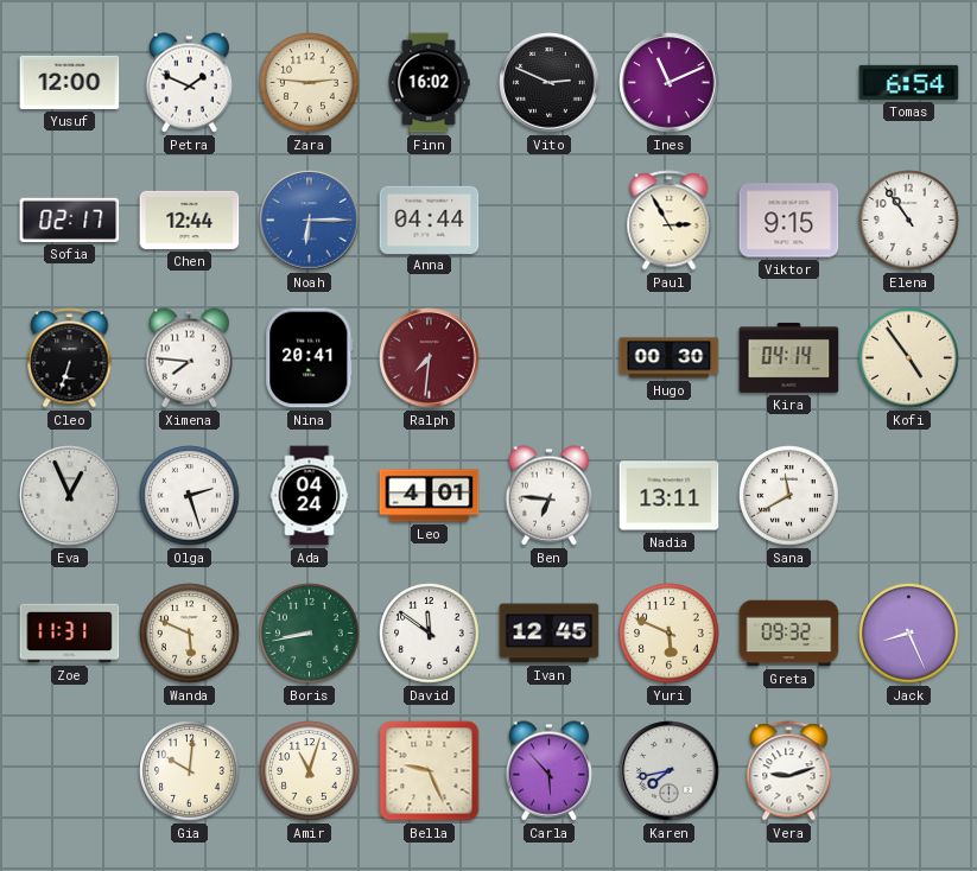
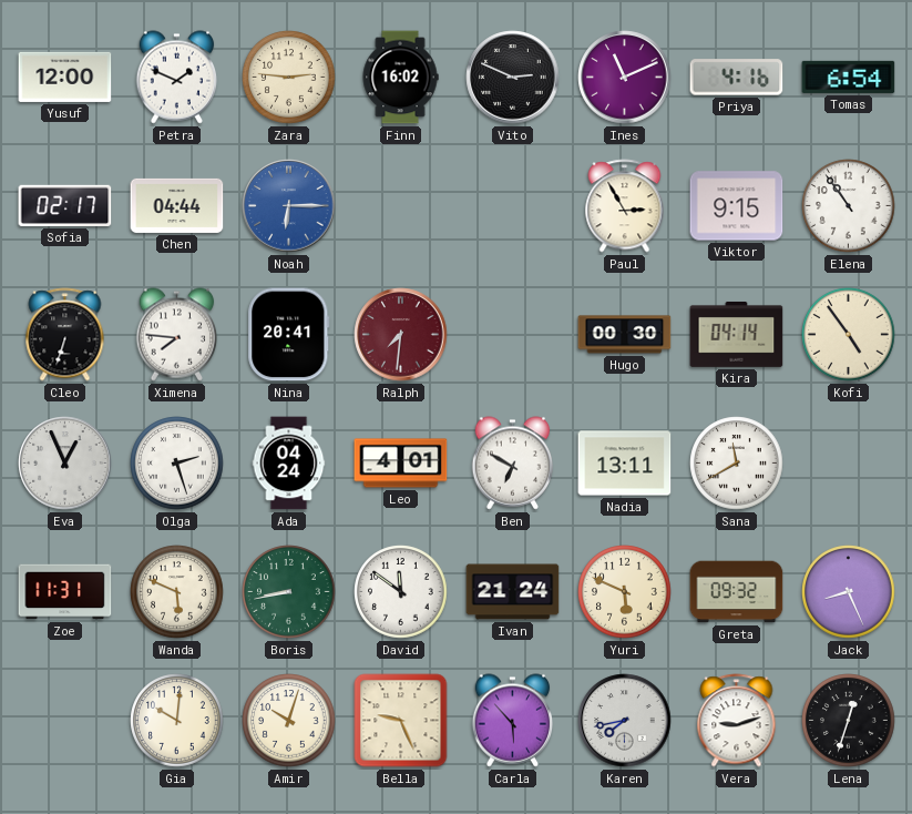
Priya: none -> 4:16
Chen: 12:44 -> 04:44
Anna: 04:44 -> none
Ben: 6:46 -> 6:50
Ivan: 12:45 -> 21:24
Amir: 11:03 -> 10:03
Lena: none -> 12:33
